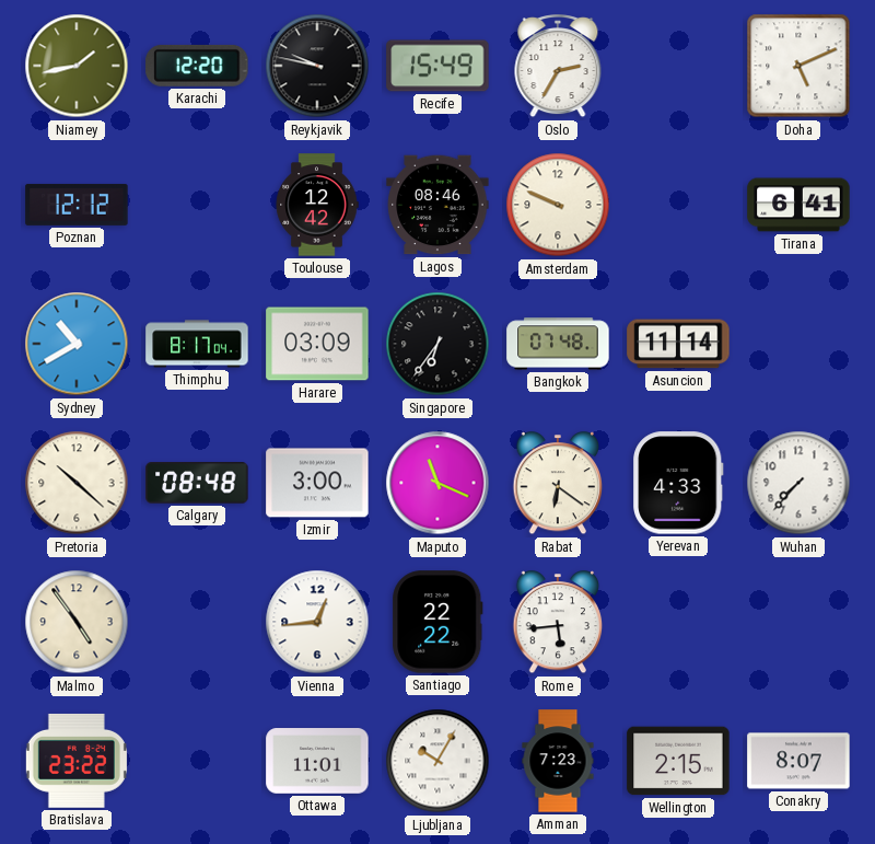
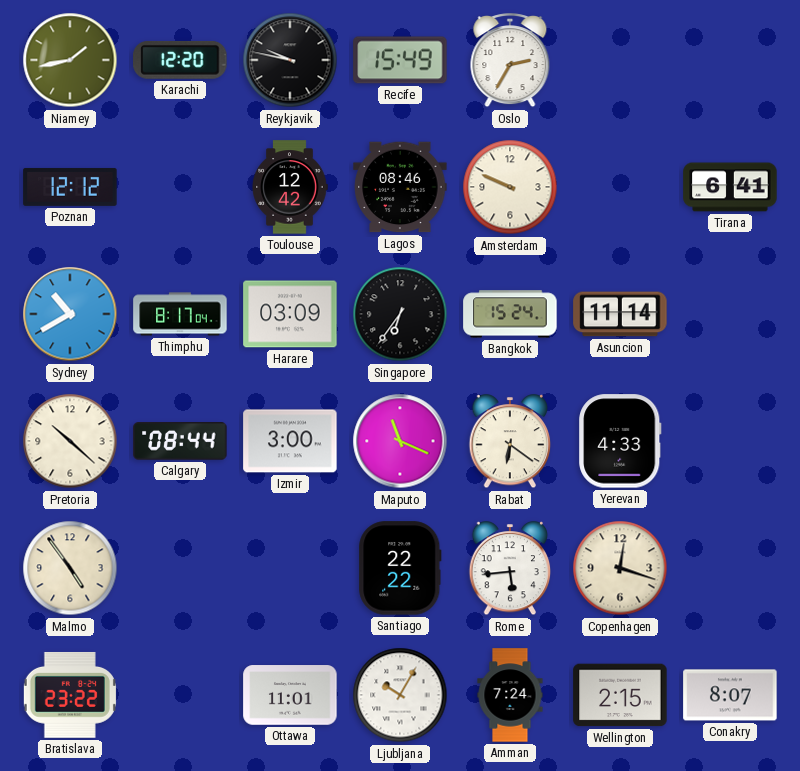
Doha: 5:11 -> none
Bangkok: 07:48 -> 15:24
Calgary: 08:48 -> 08:44
Wuhan: 7:37 -> none
Vienna: 12:44 -> none
Copenhagen: none -> 12:18
Amman: 7:23 -> 7:24
